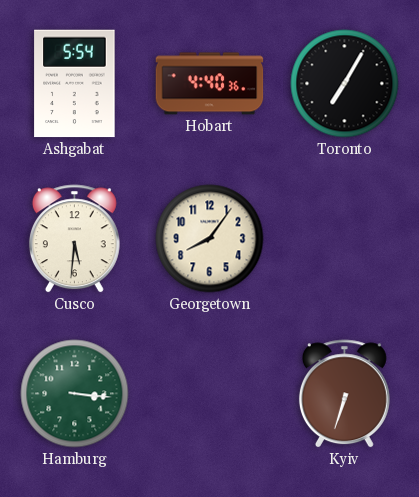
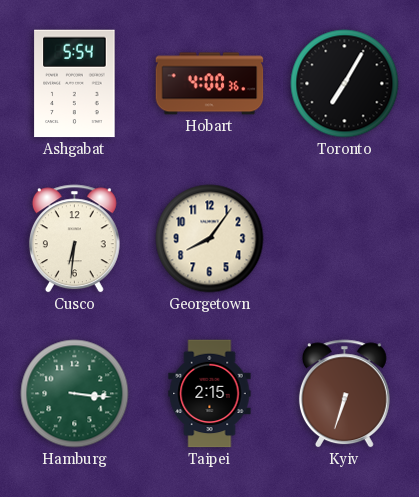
Hobart: 4:40 -> 4:00
Cusco: 5:31 -> 6:31
Taipei: none -> 2:15
